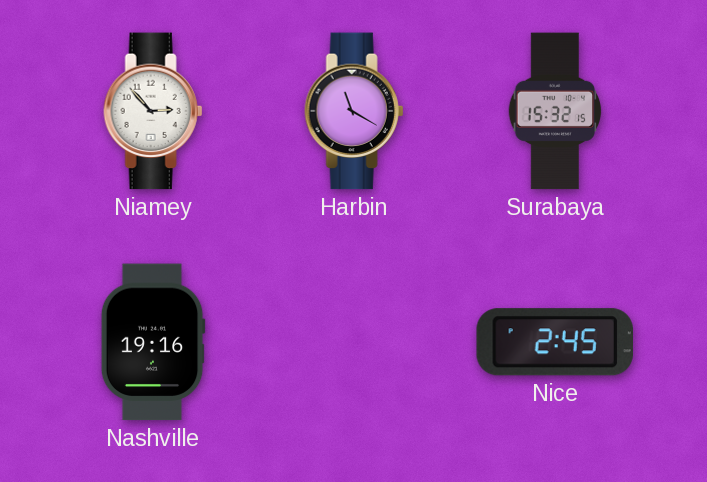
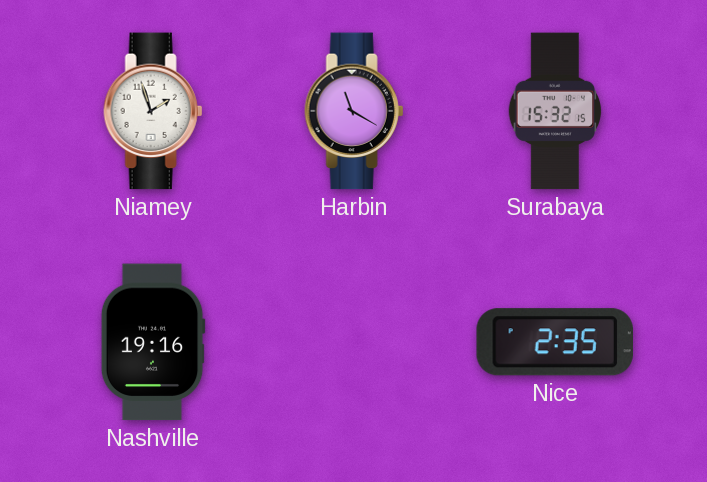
Niamey: 2:53 -> 1:57
Nice: 2:45 -> 2:35
